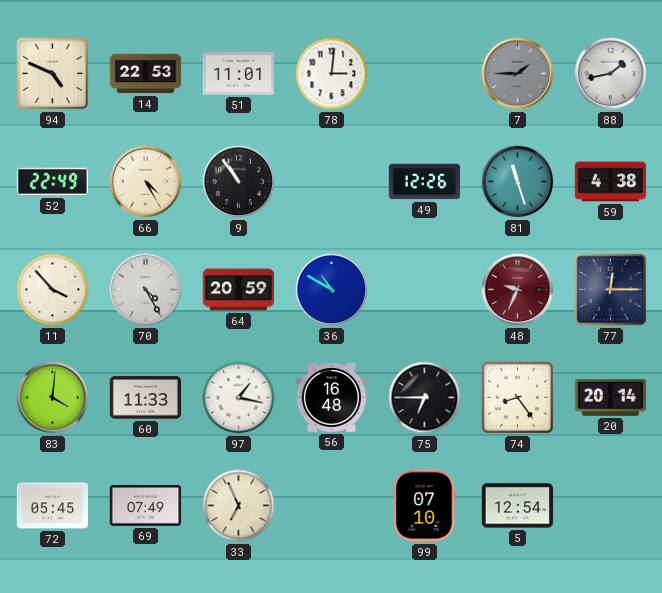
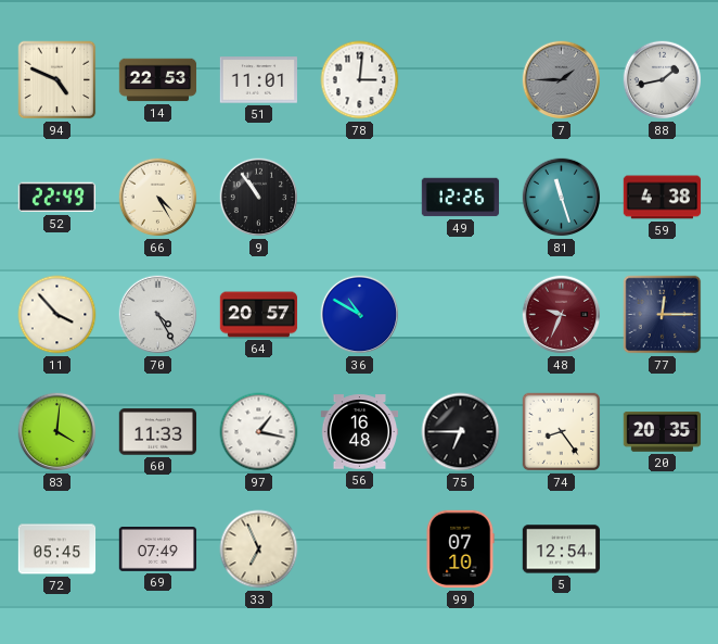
64: 20:59 -> 20:57
20: 20:14 -> 20:35
